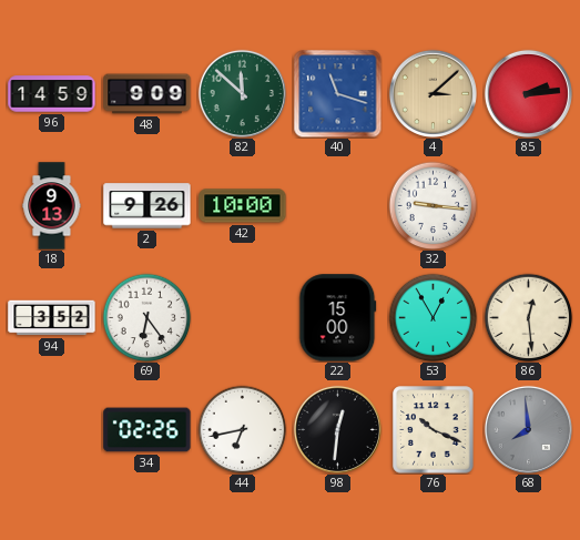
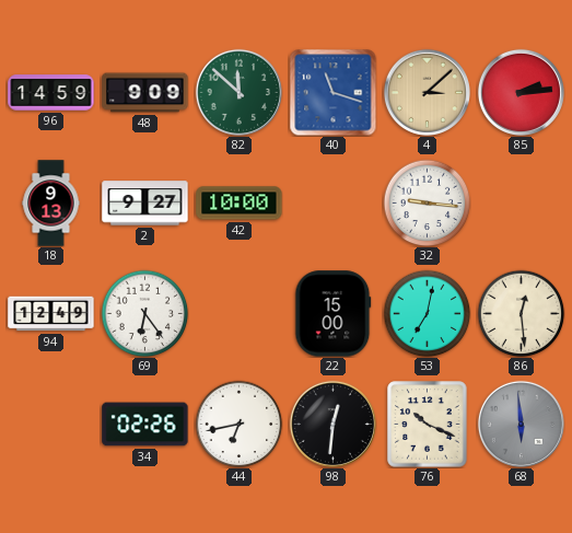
2: 9:26 -> 9:27
94: 3:52 -> 12:49
53: 12:55 -> 7:02
68: 7:59 -> 5:59
